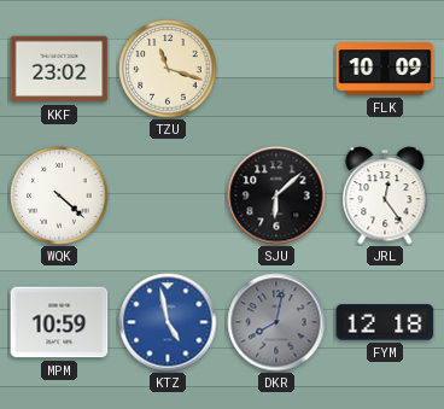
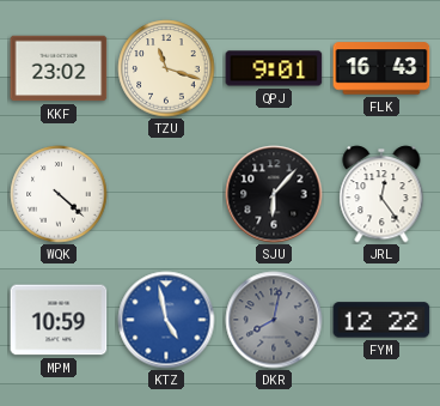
QPJ: none -> 9:01
FLK: 10:09 -> 16:43
SJU: 6:08 -> 6:07
FYM: 12:18 -> 12:22
